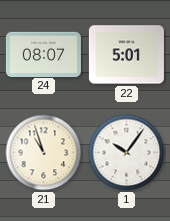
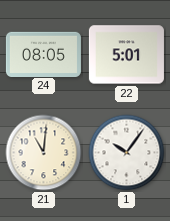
24: 08:07 -> 08:05
21: 10:57 -> 11:01
